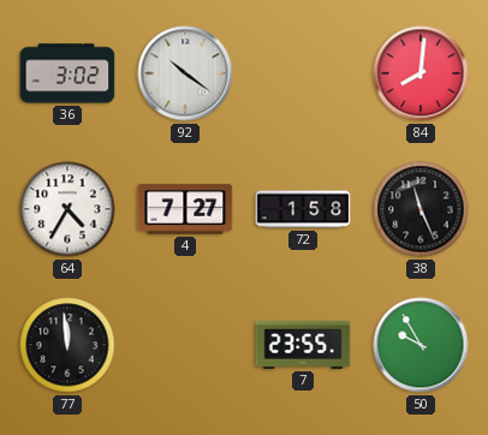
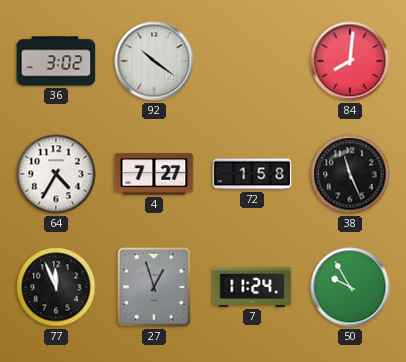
77: 11:59 -> 11:56
27: none -> 12:57
7: 23:55 -> 11:24
